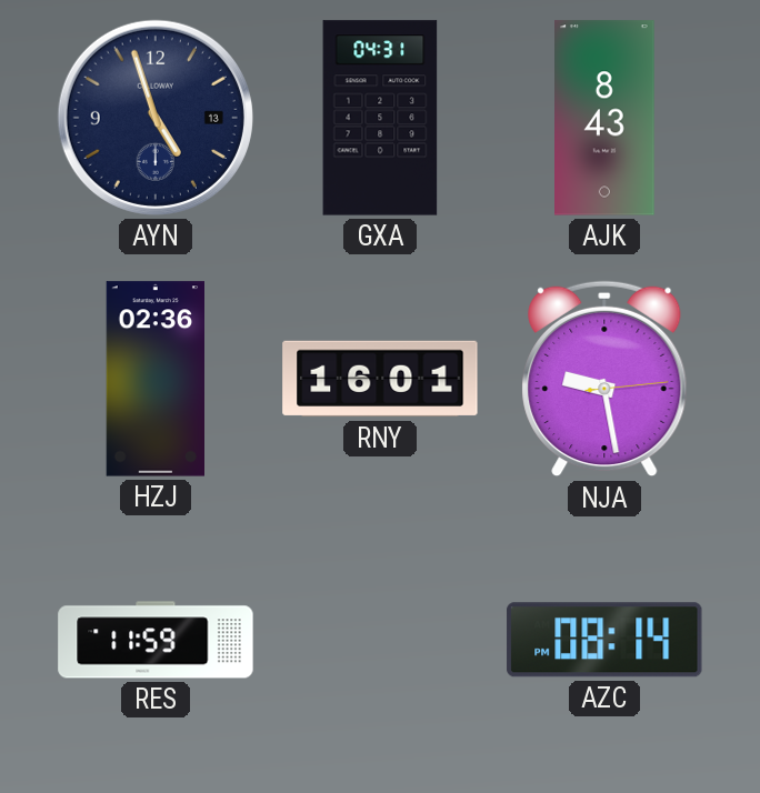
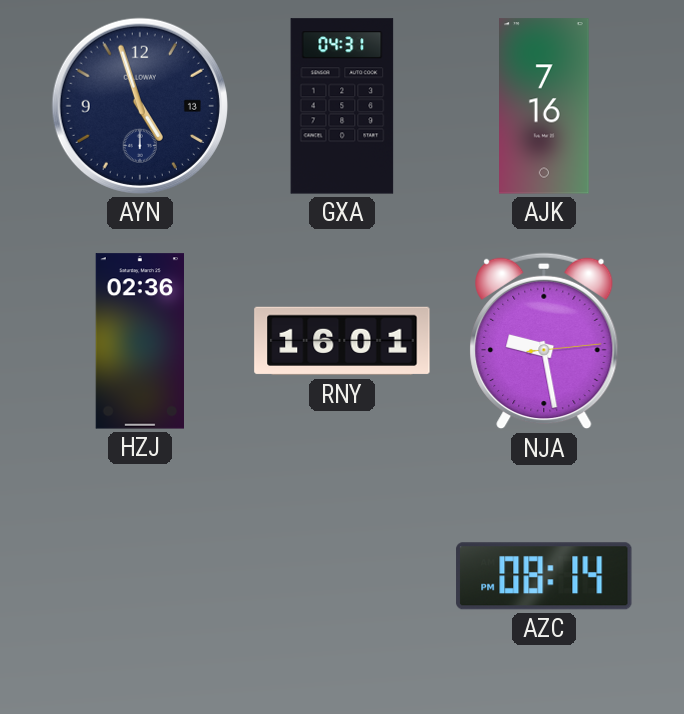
AJK: 8:43 -> 7:16
RES: 11:59 -> none
